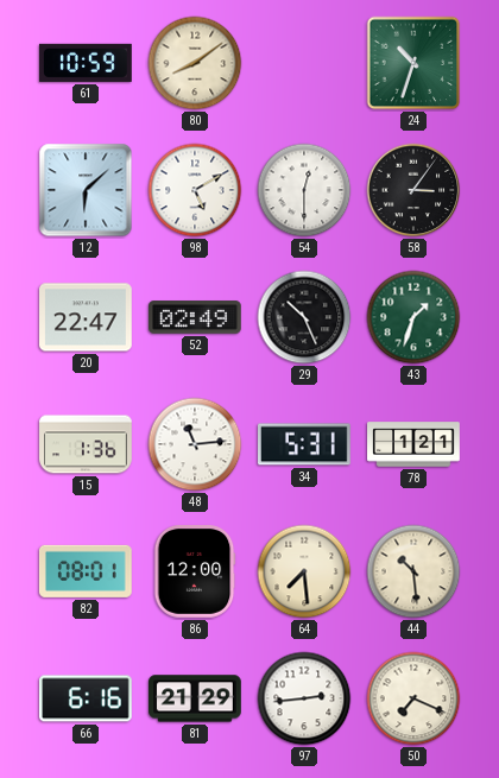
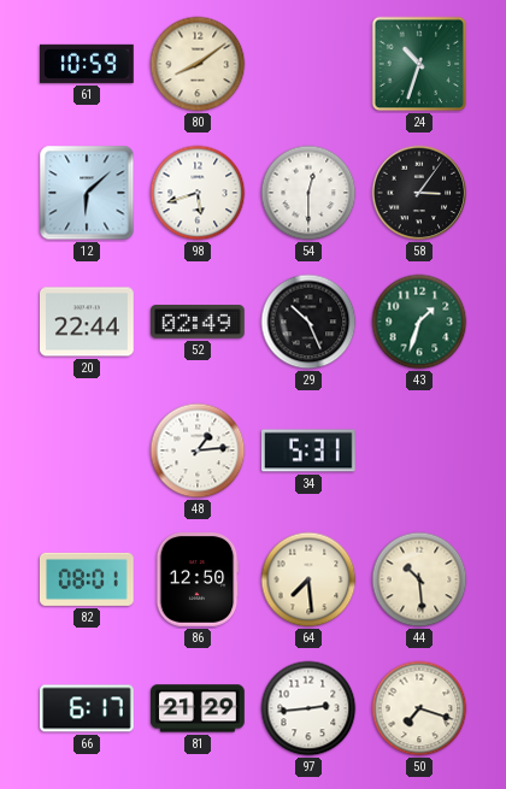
98: 5:10 -> 5:42
20: 22:47 -> 22:44
15: 1:36 -> none
48: 11:14 -> 1:14
78: 1:21 -> none
86: 12:00 -> 12:50
66: 6:16 -> 6:17
50: 7:19 -> 7:18
